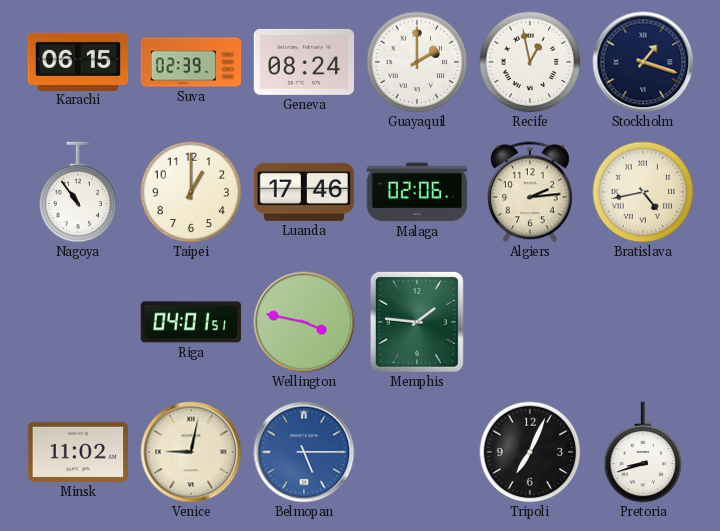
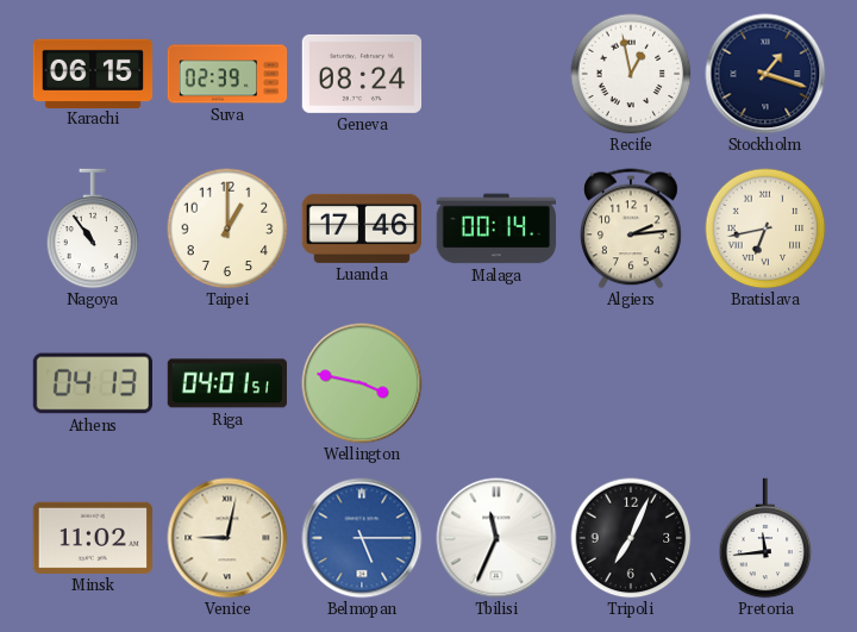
Guayaquil: 2:00 -> none
Malaga: 02:06 -> 00:14
Bratislava: 4:43 -> 6:43
Athens: none -> 04:13
Memphis: 1:46 -> none
Tbilisi: none -> 11:34
Pretoria: 8:42 -> 11:44
